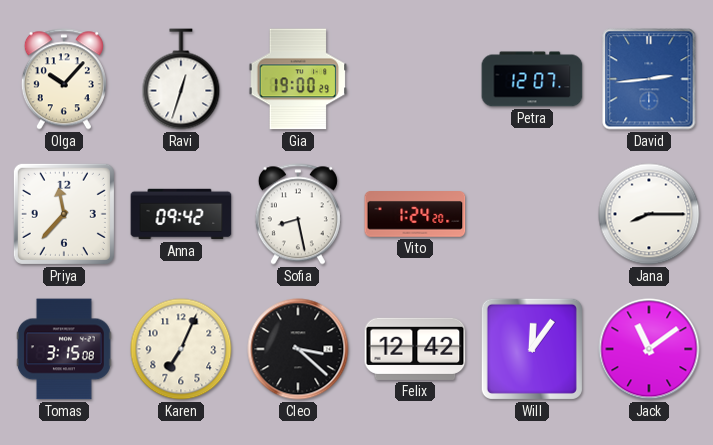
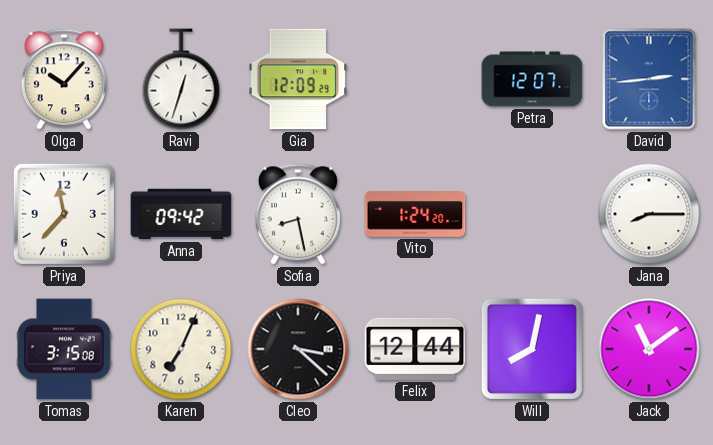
Gia: 19:00 -> 12:09
Felix: 12:42 -> 12:44
Will: 12:06 -> 8:02
